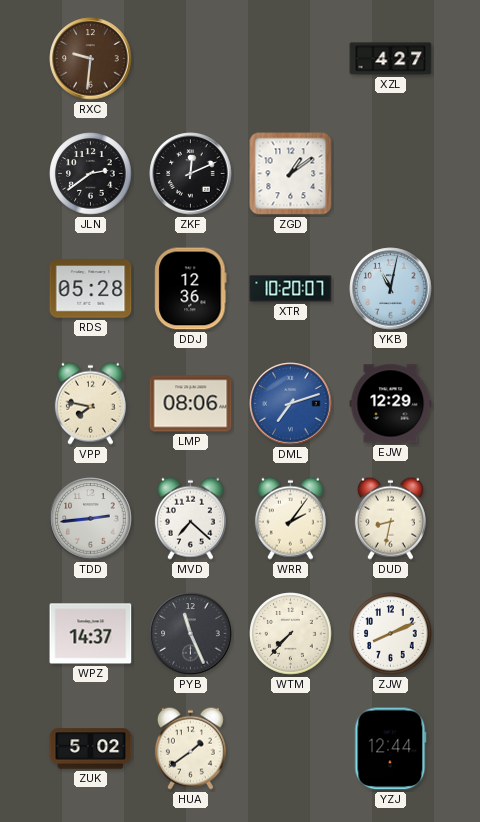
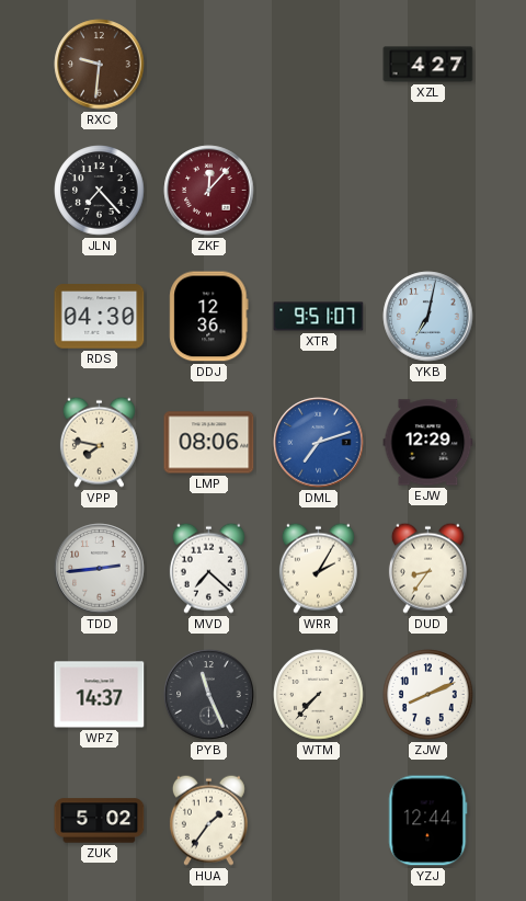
JLN: 2:39 -> 7:23
ZKF: 12:11 -> 12:07
ZKF dial: black -> burgundy
ZGD: 1:09 -> none
RDS: 05:28 -> 04:30
XTR: 10:20 -> 9:51
YKB: 11:02 -> 7:02
WRR: 2:06 -> 2:05
DUD: 8:32 -> 8:36
HUA: 1:39 -> 1:36
